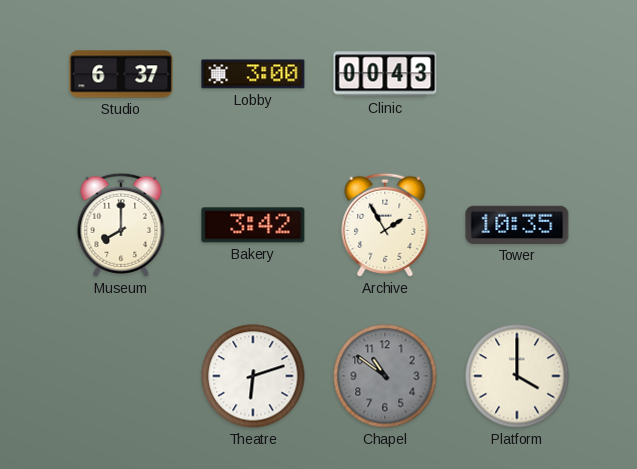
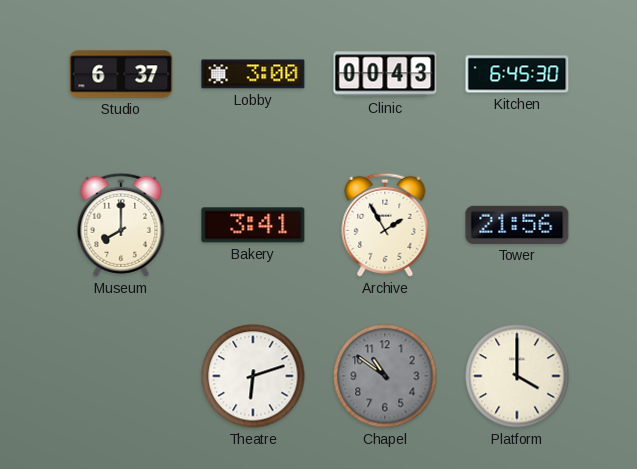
Kitchen: none -> 6:45
Bakery: 3:42 -> 3:41
Tower: 10:35 -> 21:56
